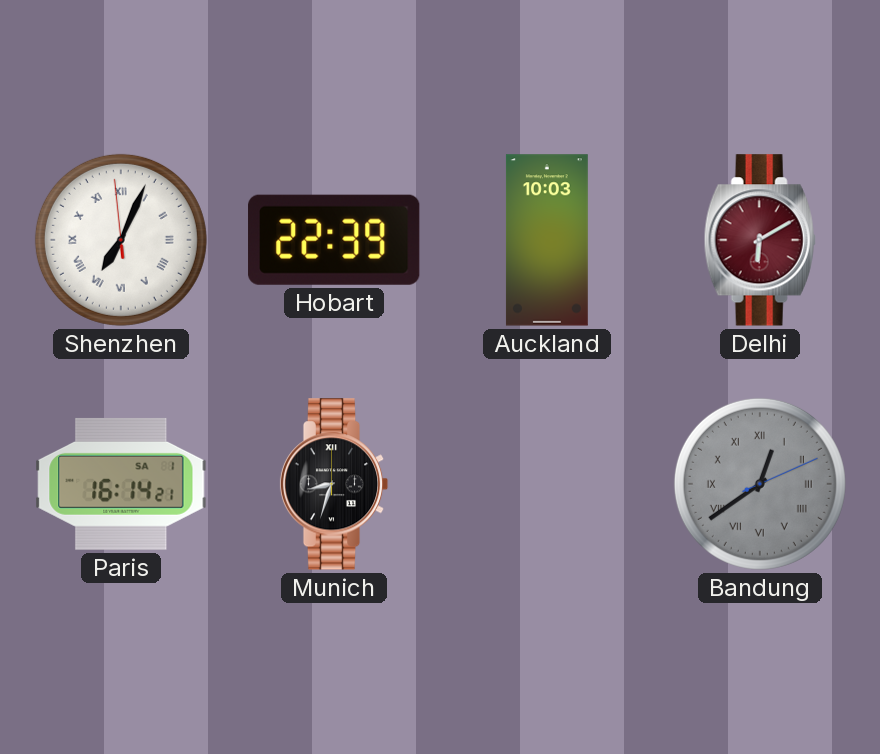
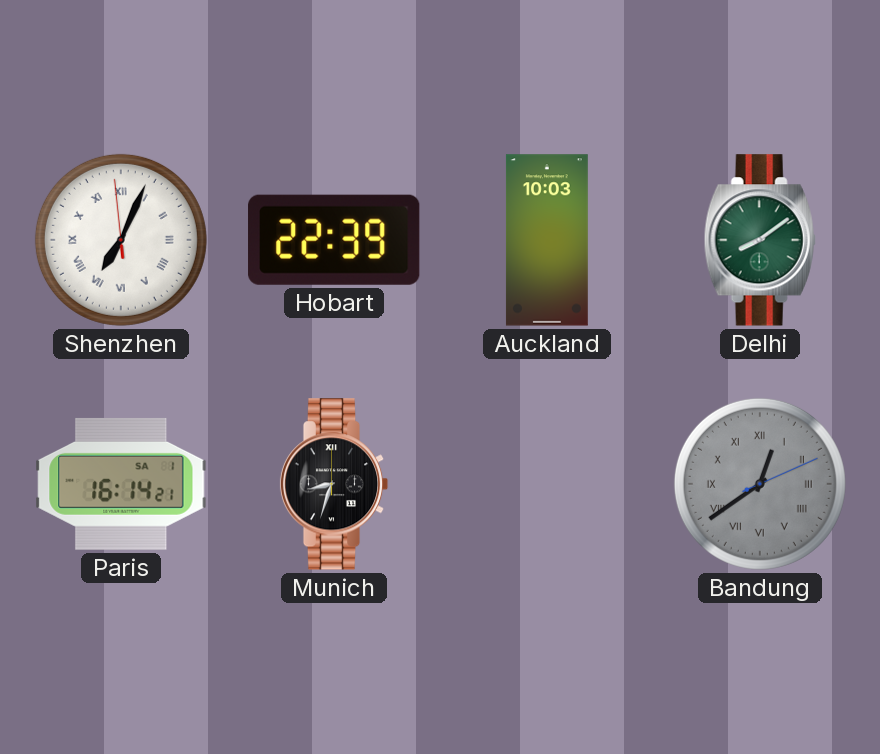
Delhi: 6:10 -> 8:09
Delhi dial: burgundy -> green
